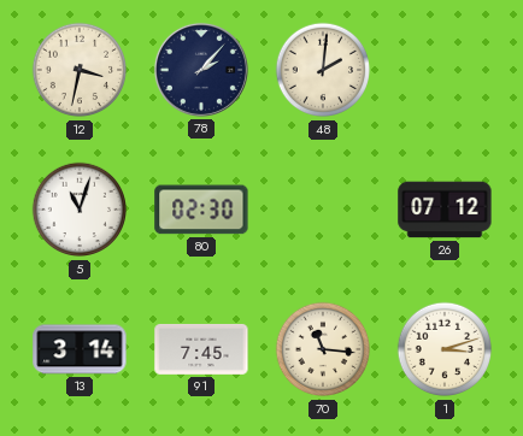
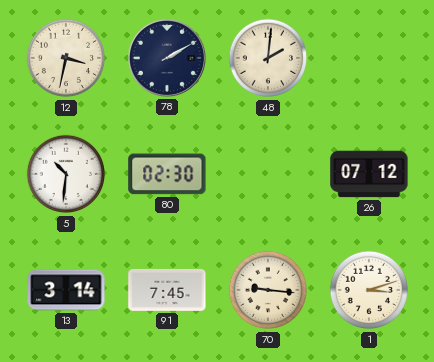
78: 2:07 -> 2:10
5: 11:03 -> 10:31
70: 11:16 -> 9:16
